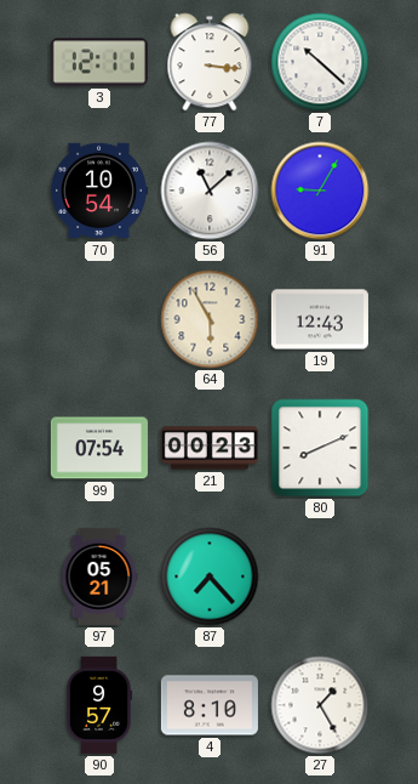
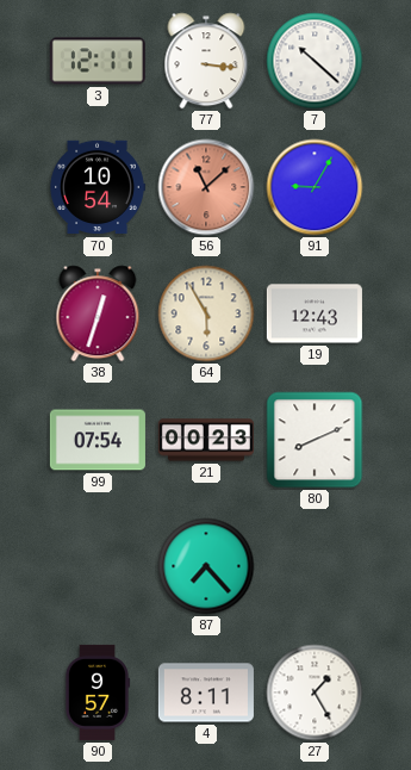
56 dial: white -> salmon
38: none -> 12:33
97: 05:21 -> none
4: 8:10 -> 8:11
